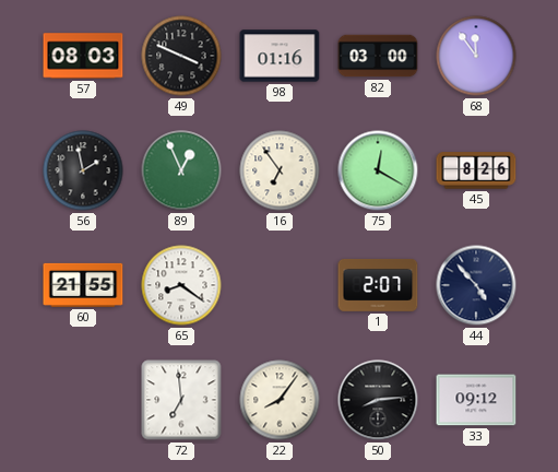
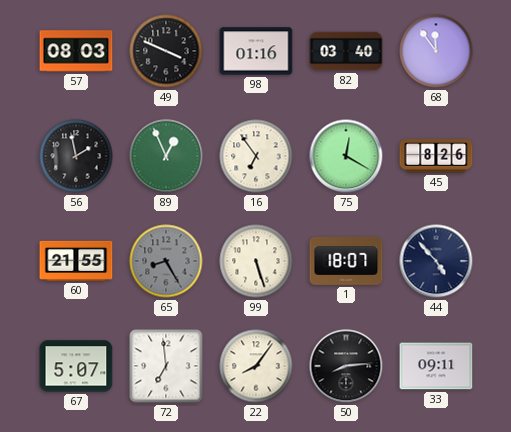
82: 03:00 -> 03:40
65: 8:21 -> 8:25
65 dial: white -> grey
99: none -> 5:27
1: 2:07 -> 18:07
67: none -> 5:07
33: 09:12 -> 09:11
